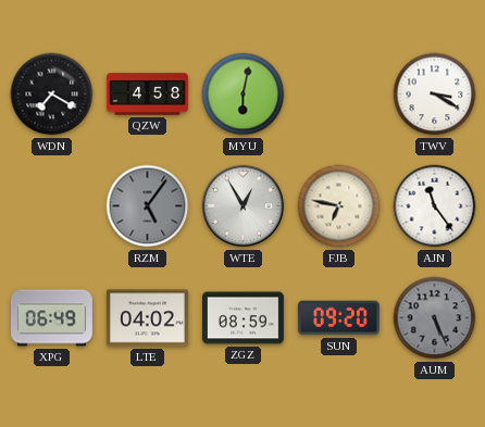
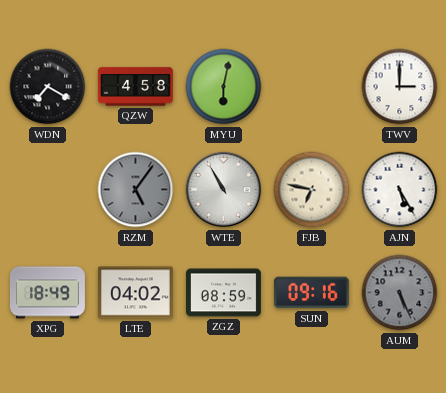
TWV: 3:20 -> 3:00
WTE: 12:55 -> 10:55
AJN: 11:24 -> 5:25
XPG: 06:49 -> 18:49
SUN: 09:20 -> 09:16
